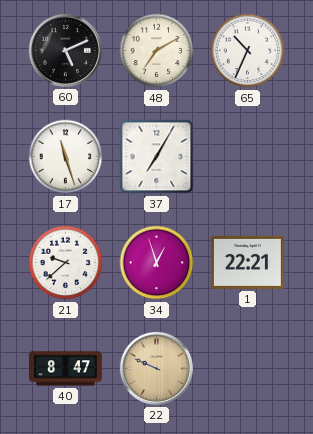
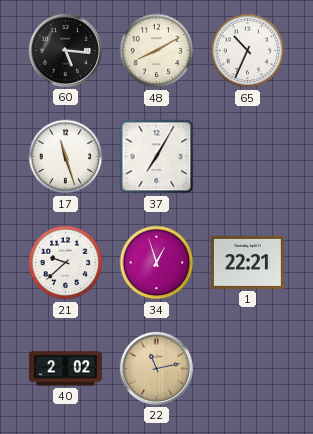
60: 5:11 -> 5:16
48: 7:10 -> 8:10
40: 8:47 -> 2:02
22: 9:49 -> 11:13
